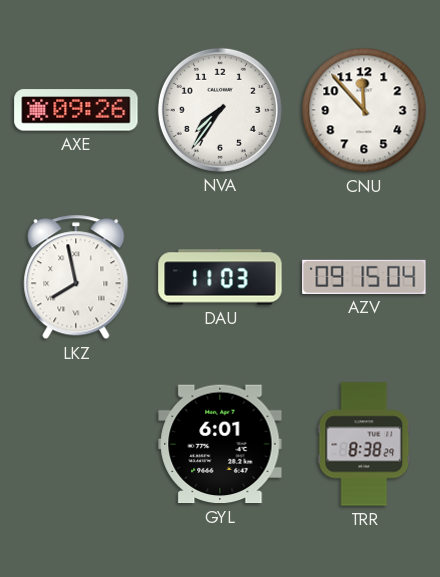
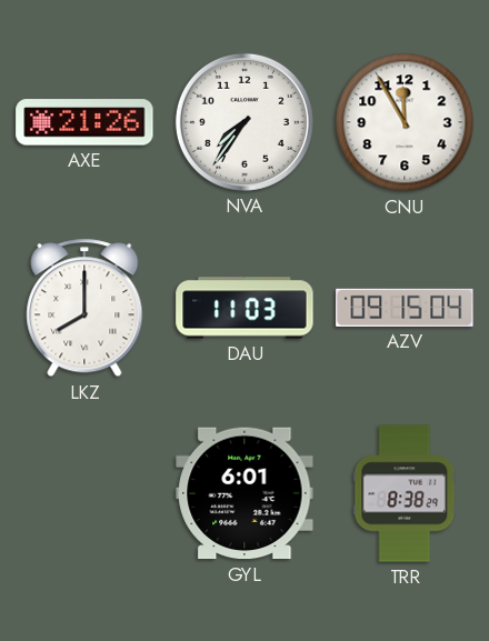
AXE: 09:26 -> 21:26
CNU: 11:53 -> 11:55
LKZ: 7:58 -> 8:00
